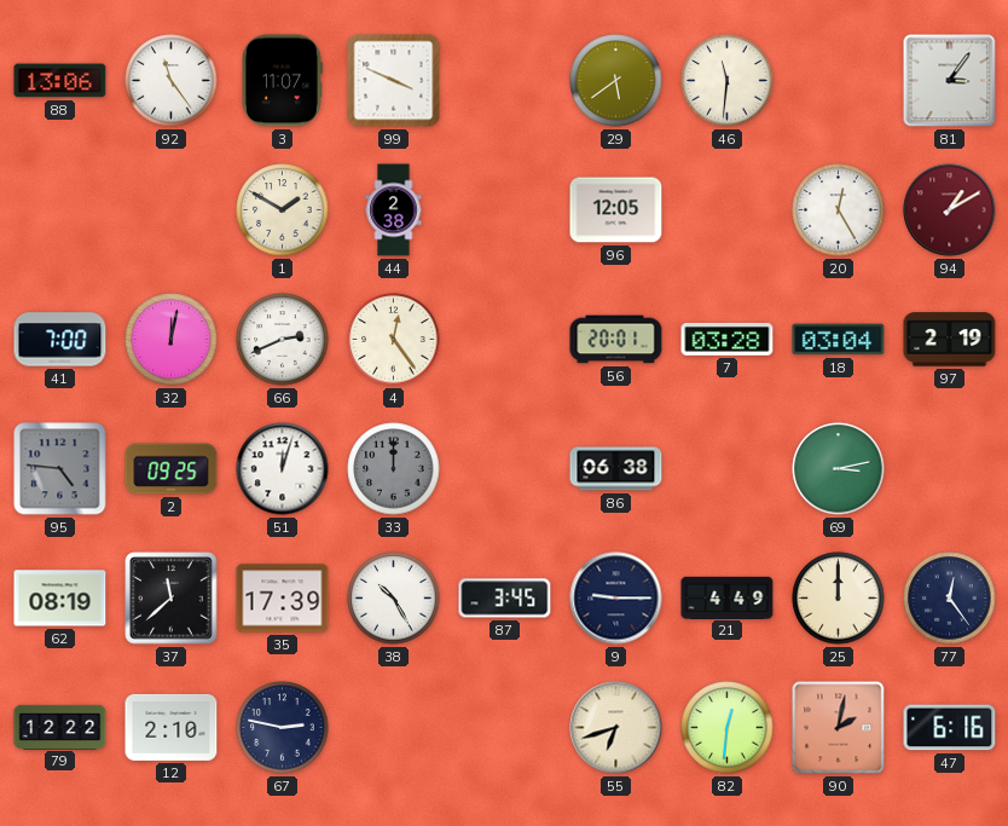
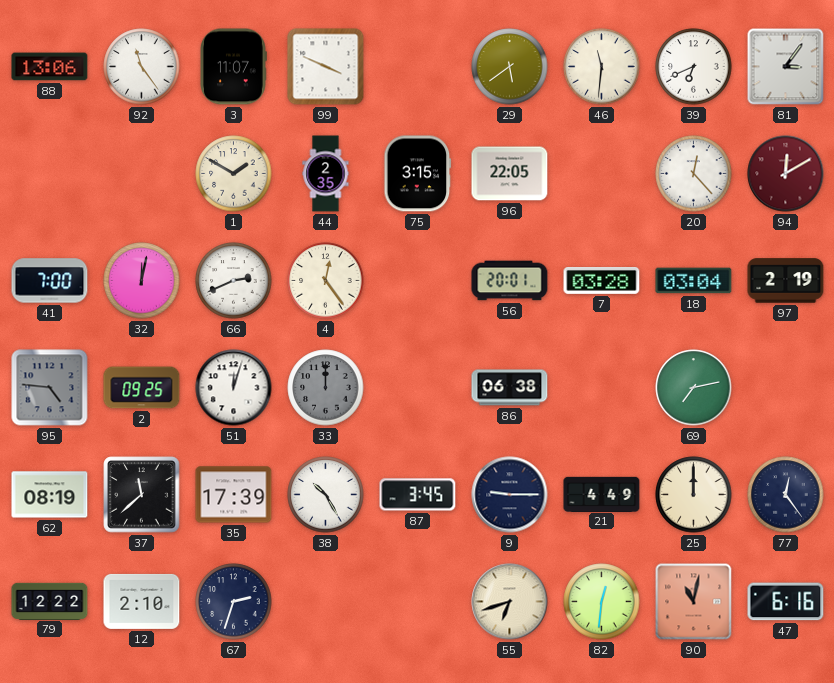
39: none -> 6:41
44: 2:38 -> 2:35
75: none -> 3:15
96: 12:05 -> 22:05
20: 12:25 -> 12:23
94: 1:10 -> 12:10
69: 3:13 -> 7:13
67: 2:47 -> 2:33
90: 2:02 -> 11:02
